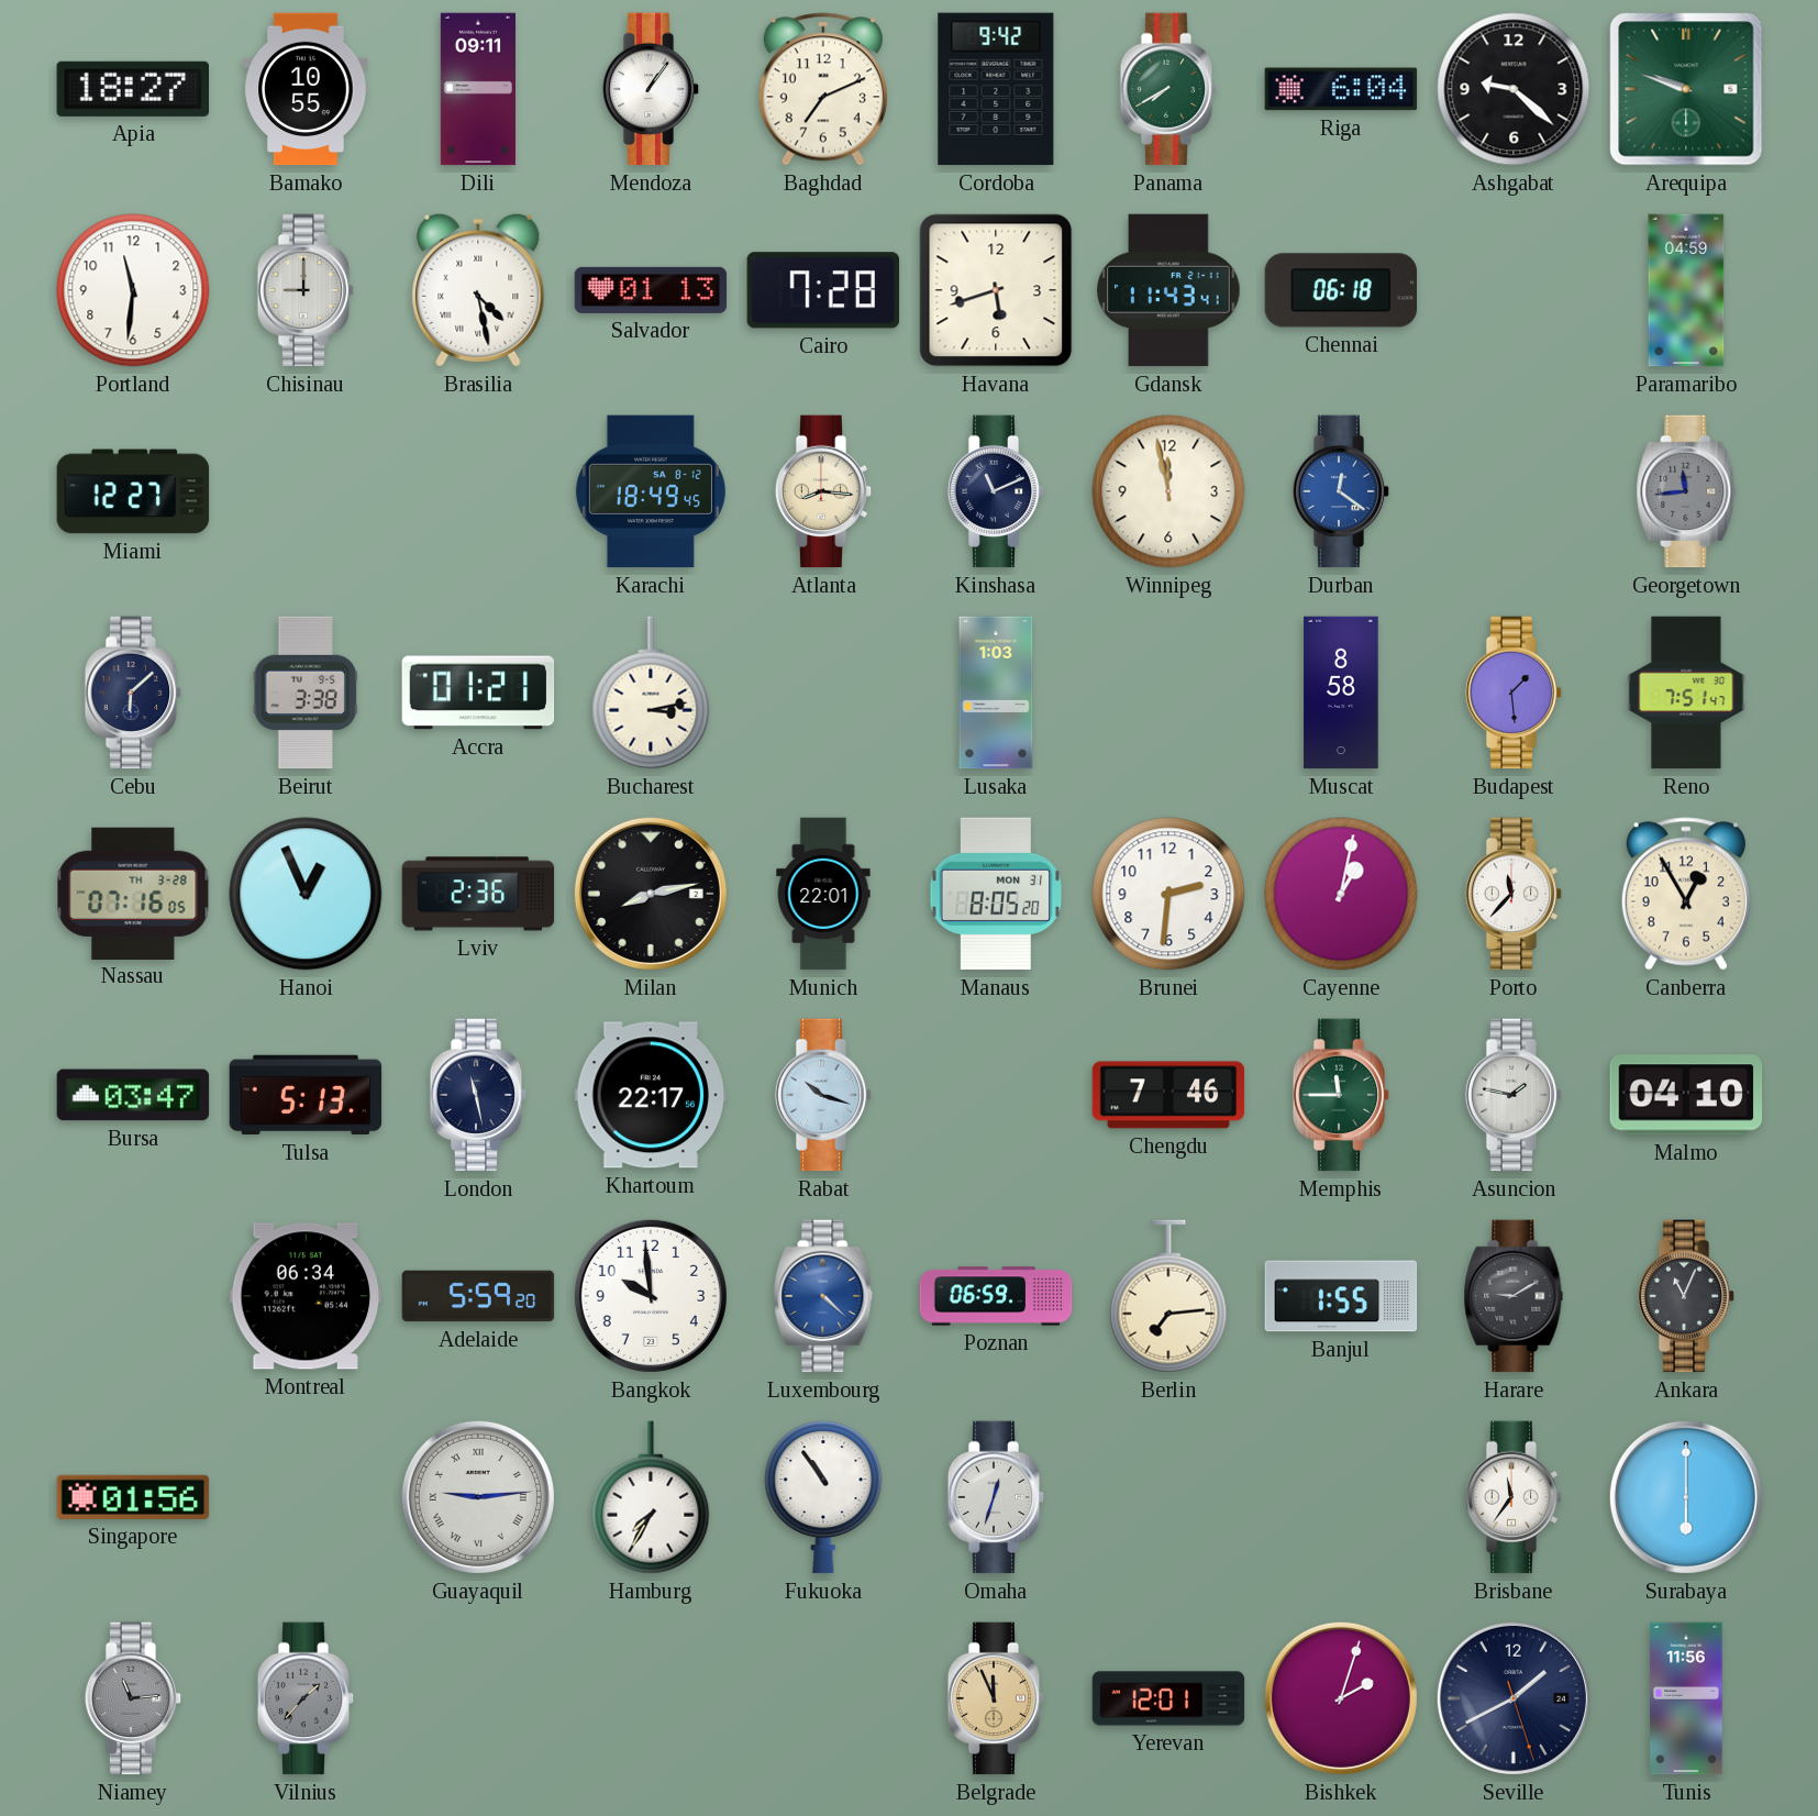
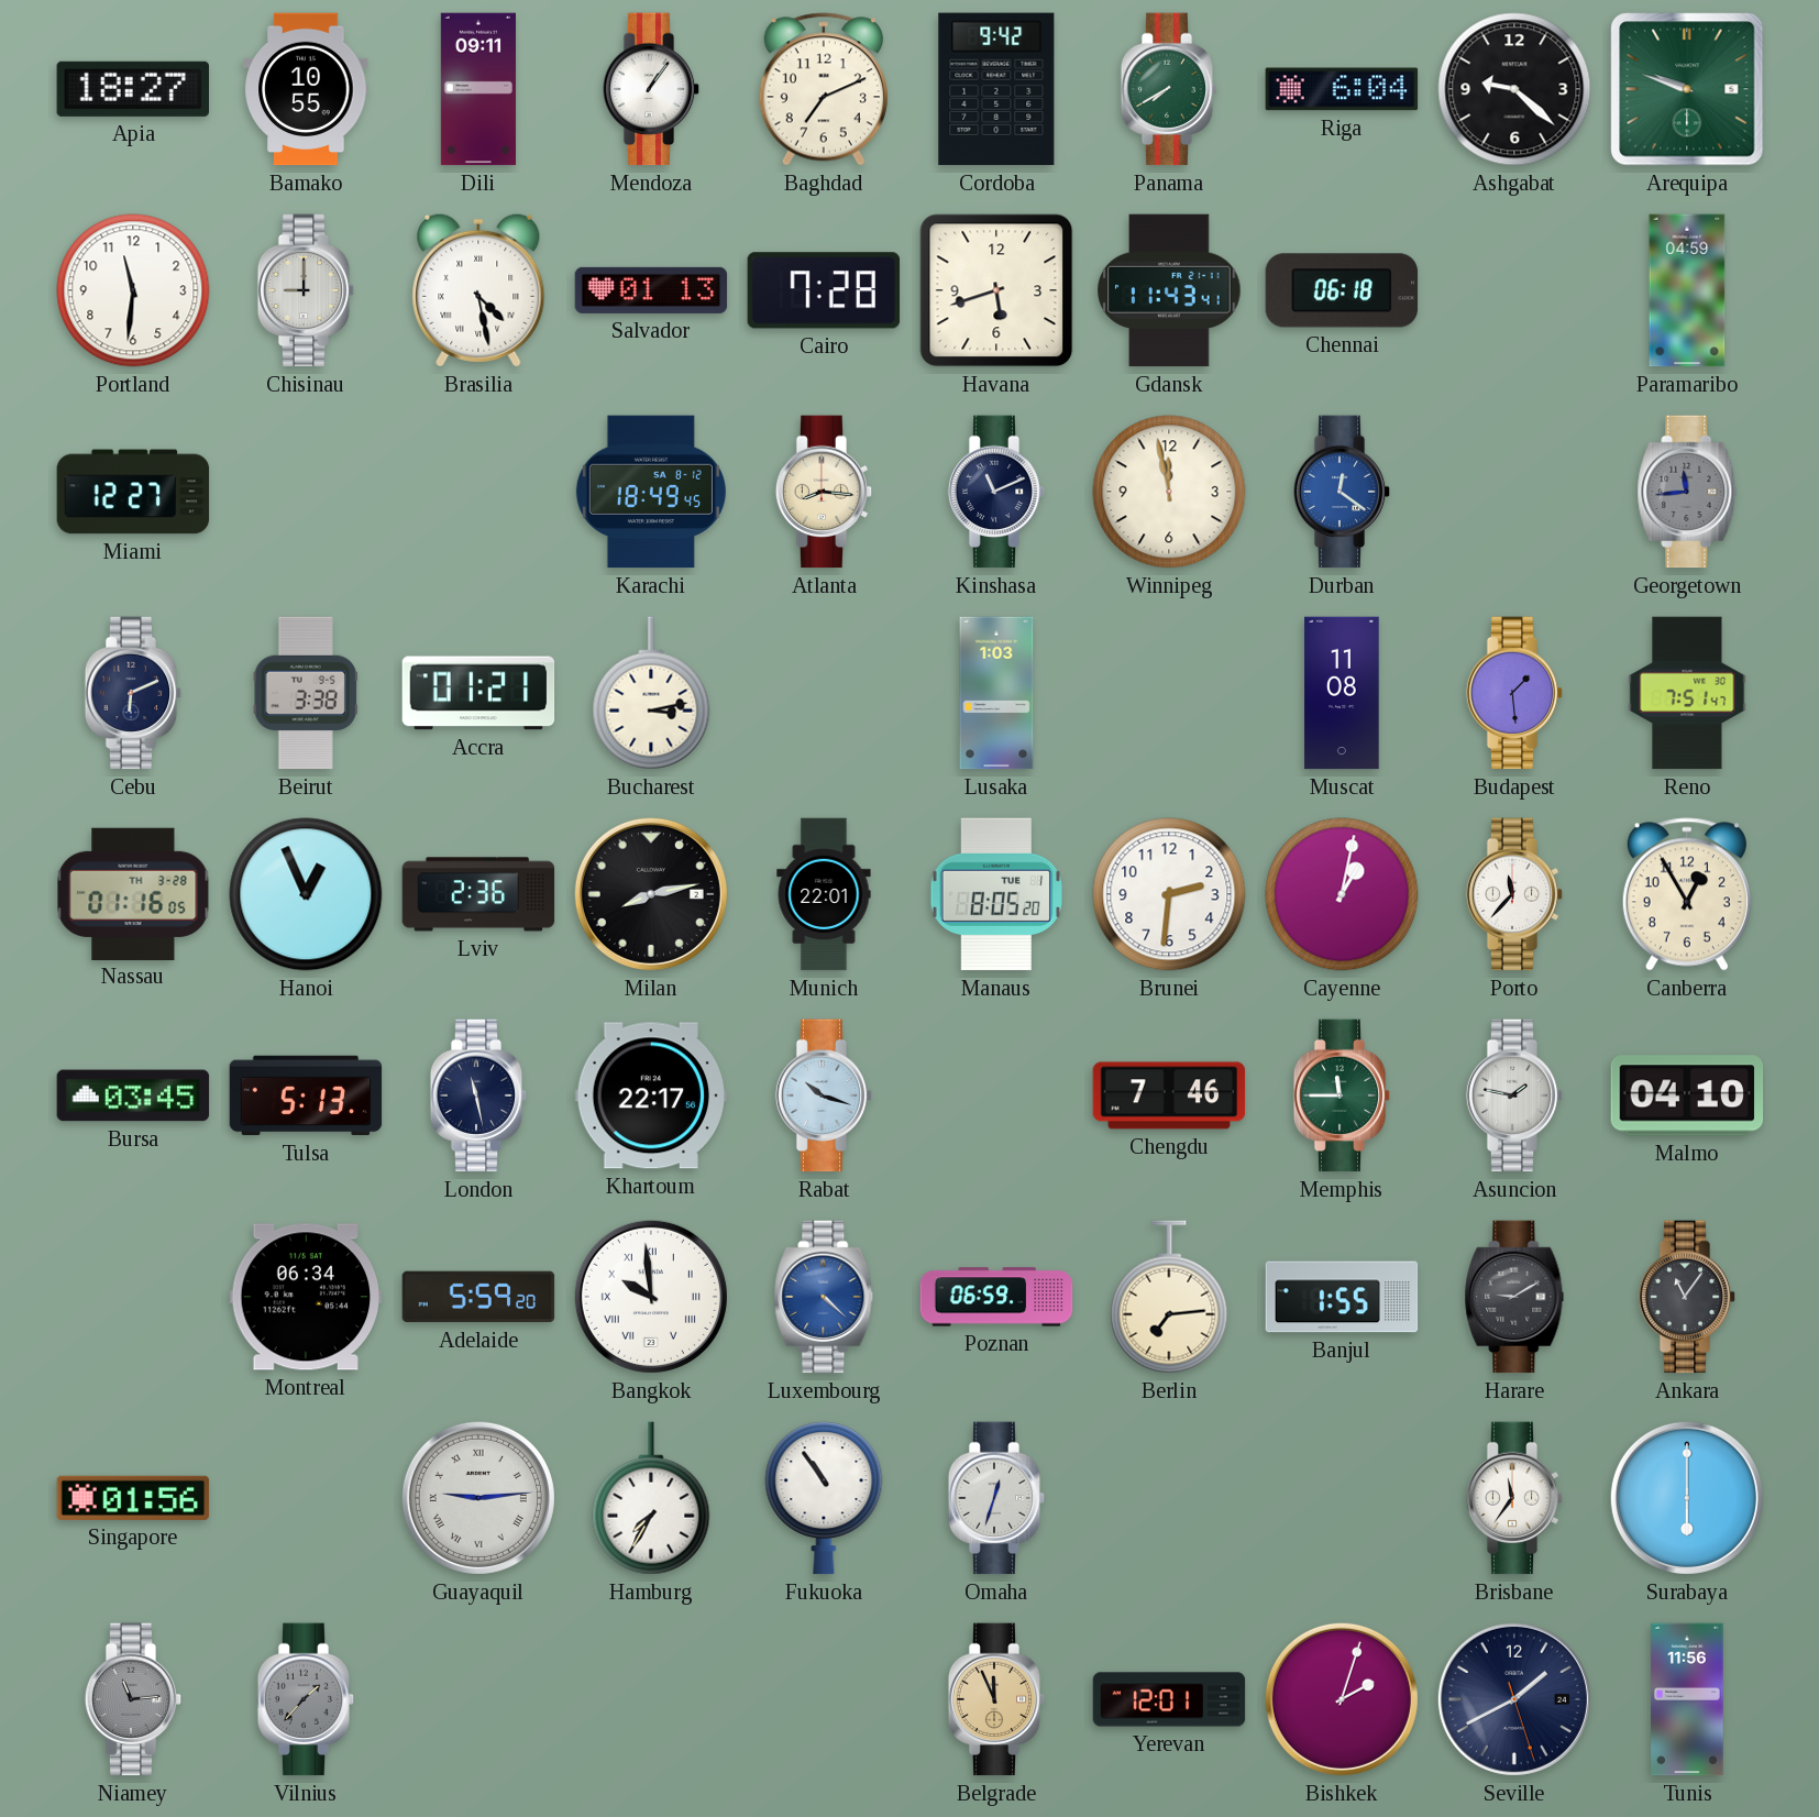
Cebu: 6:08 -> 6:11
Muscat: 8:58 -> 11:08
Nassau: 07:16 -> 01:16
Manaus date: MON 31 -> TUE 1
Bursa: 03:47 -> 03:45
Bangkok numerals: Arabic -> Roman
Ankara: 11:04 -> 11:06
